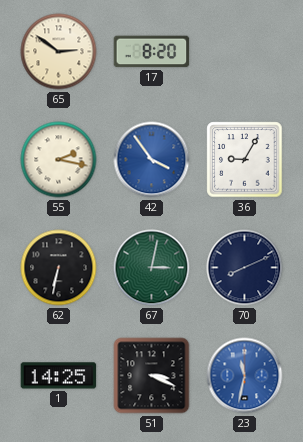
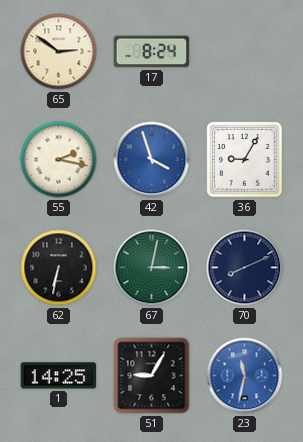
17: 8:20 -> 8:24
42: 3:54 -> 3:57
51: 3:19 -> 9:05
